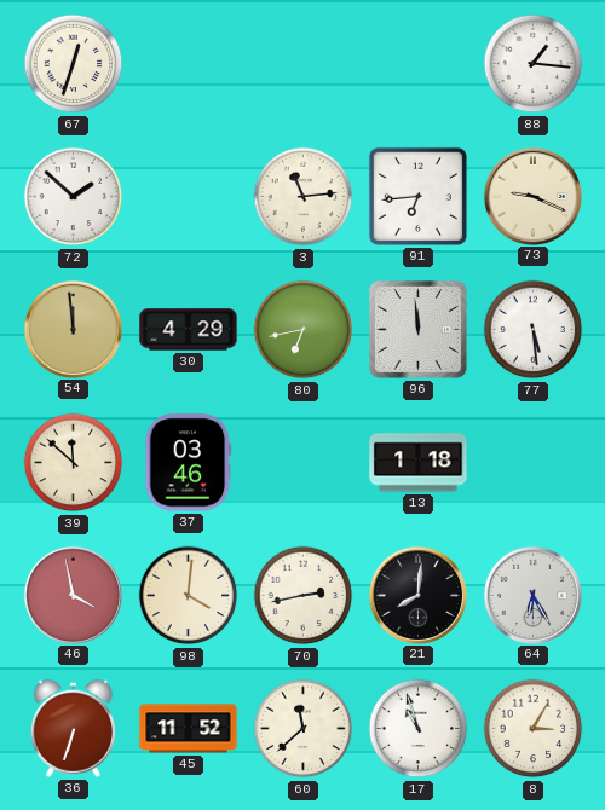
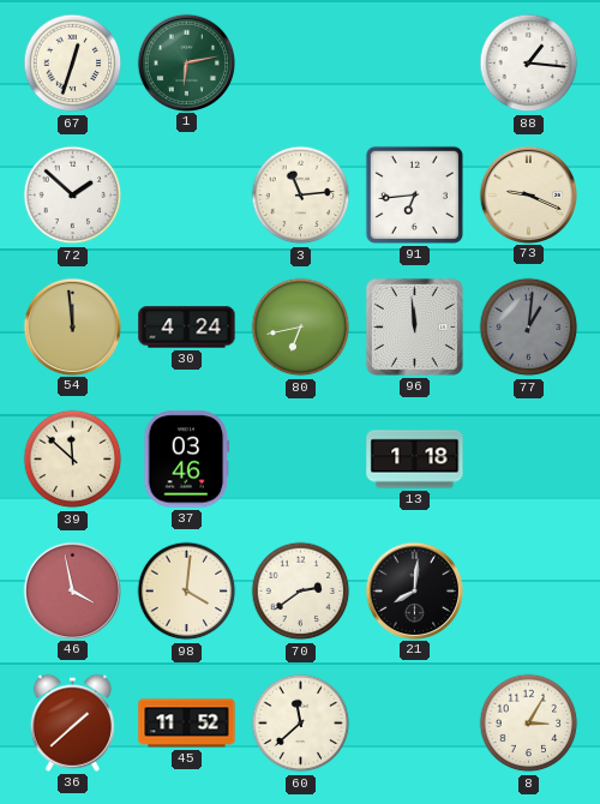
1: none -> 6:13
30: 4:29 -> 4:24
77: 5:29 -> 1:01
77 dial: white -> grey
70: 2:43 -> 2:39
64: 6:25 -> none
36: 6:33 -> 1:38
17: 10:57 -> none
